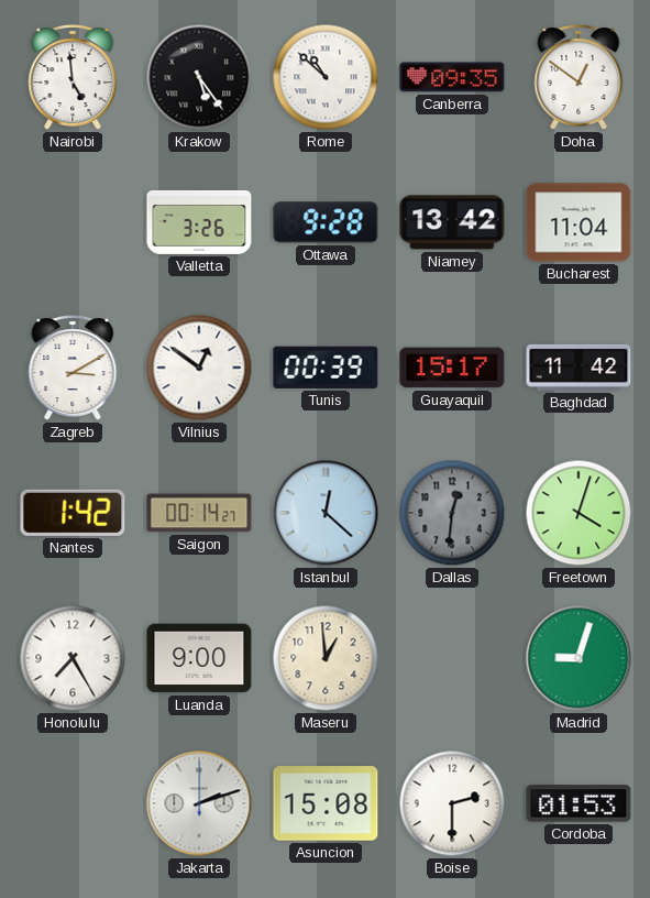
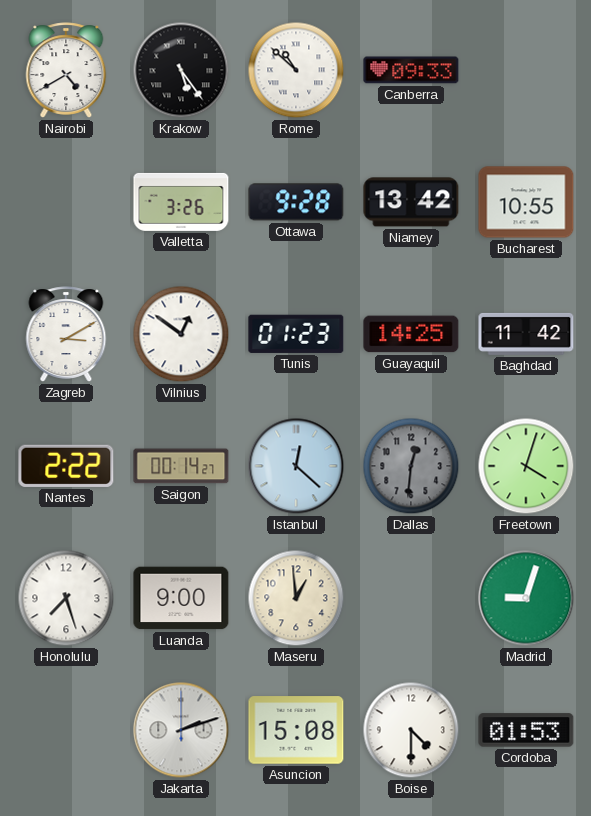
Nairobi: 4:59 -> 4:40
Canberra: 09:35 -> 09:33
Doha: 12:51 -> none
Bucharest: 11:04 -> 10:55
Tunis: 00:39 -> 01:23
Guayaquil: 15:17 -> 14:25
Nantes: 1:42 -> 2:22
Honolulu: 7:25 -> 7:27
Boise: 2:30 -> 4:30
